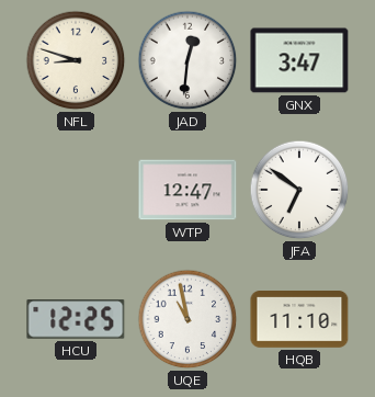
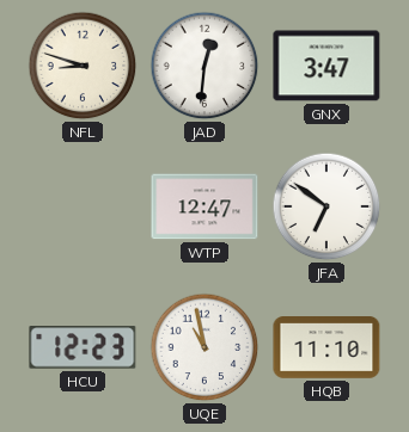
HCU: 12:25 -> 12:23
